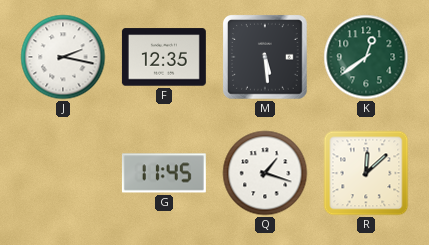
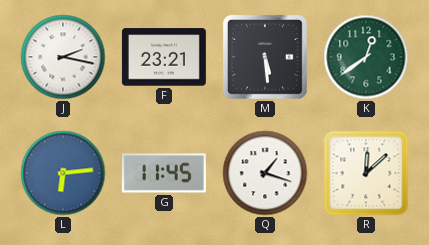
F: 12:35 -> 23:21
L: none -> 6:14
